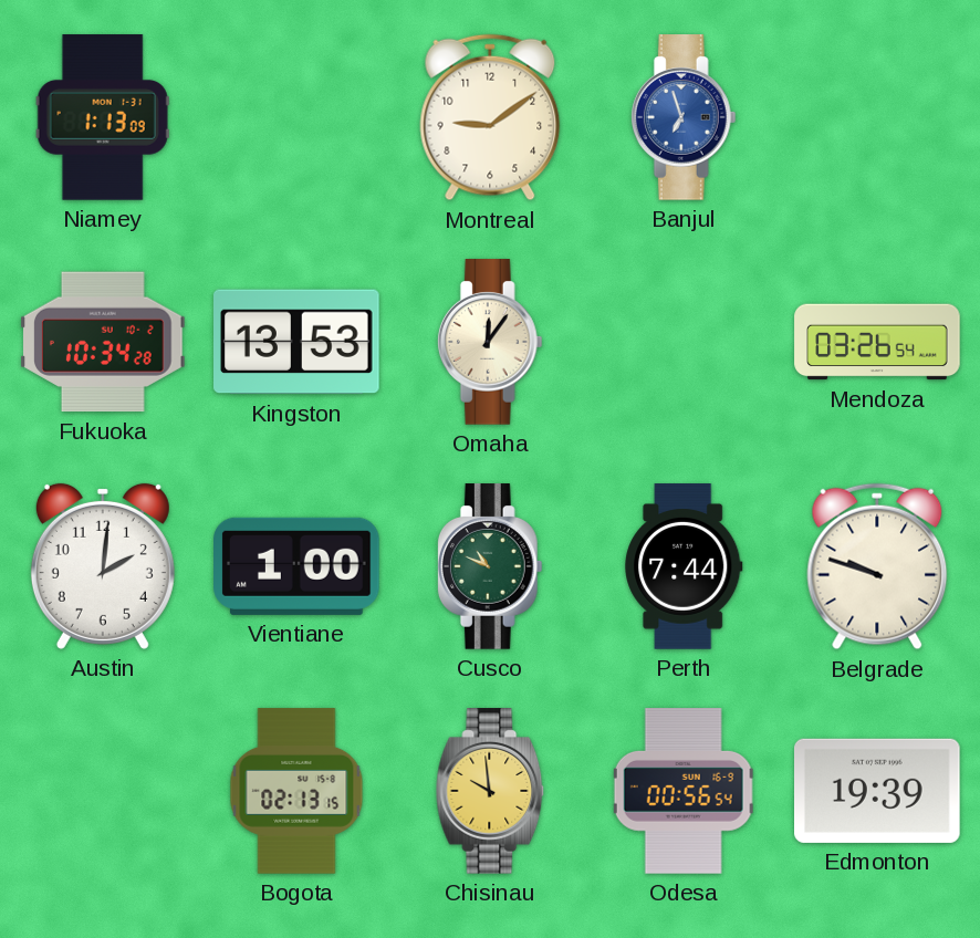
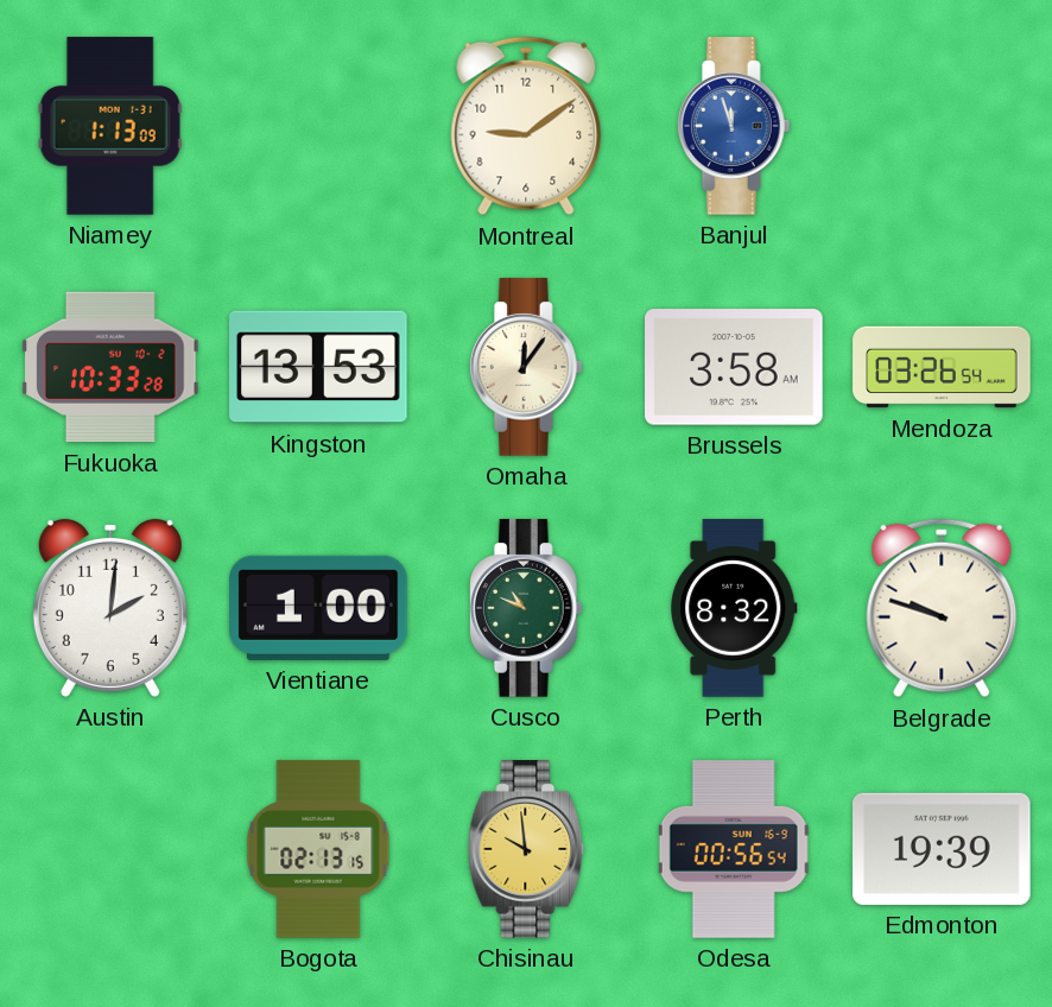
Banjul: 6:57 -> 11:57
Fukuoka: 10:34 -> 10:33
Brussels: none -> 3:58
Perth: 7:44 -> 8:32
